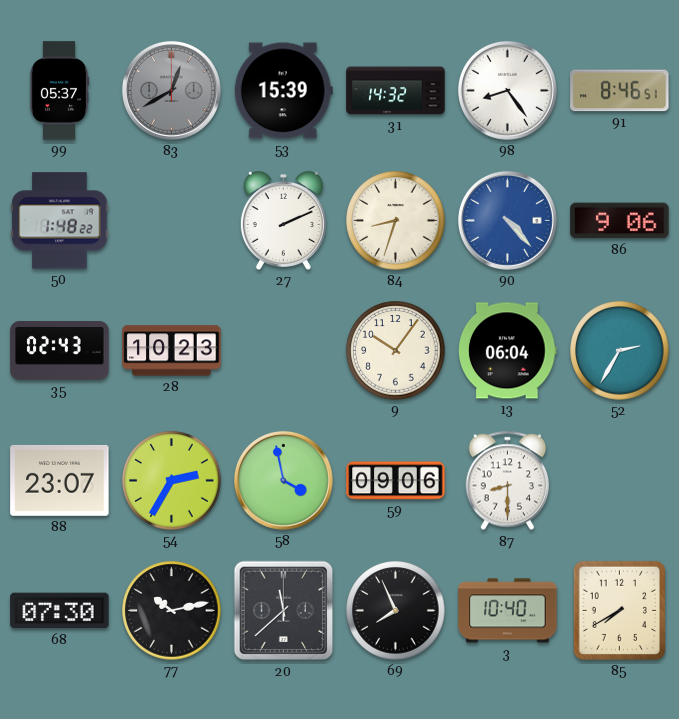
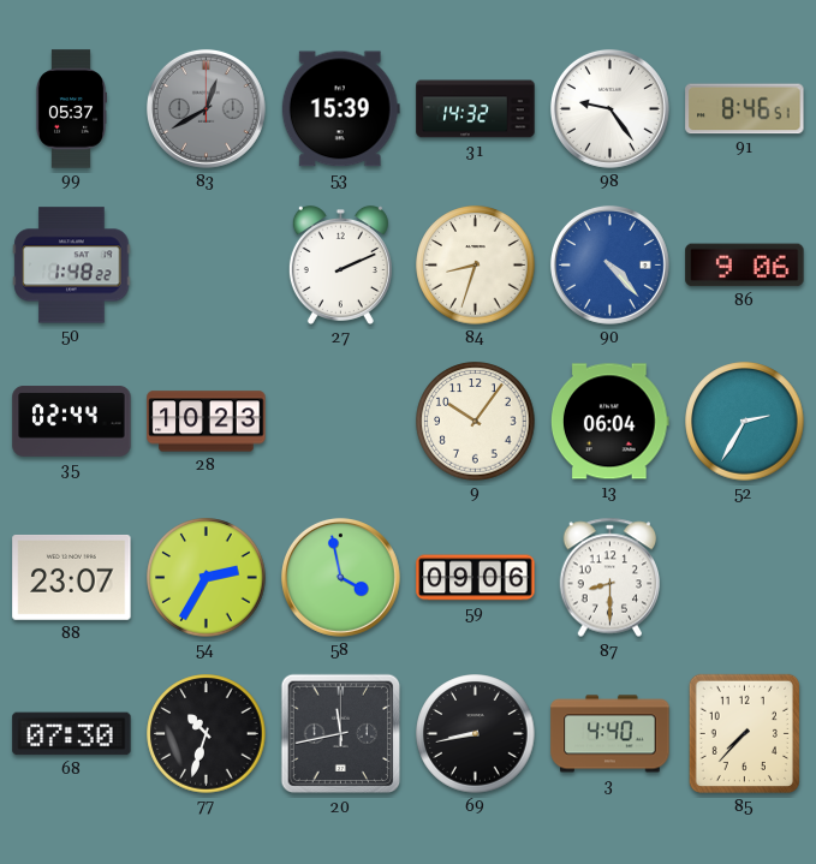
98: 8:24 -> 9:24
35: 02:43 -> 02:44
77: 10:13 -> 10:33
20: 11:38 -> 11:43
69: 7:56 -> 8:43
3: 10:40 -> 4:40
85: 7:40 -> 7:37
